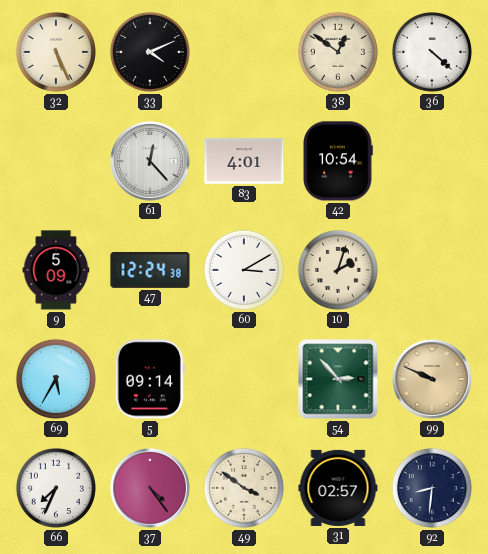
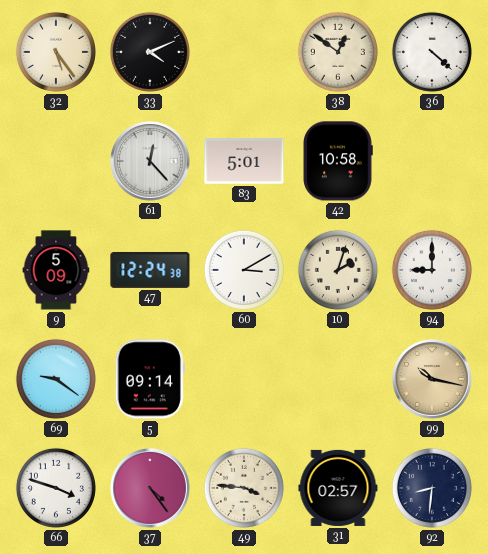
32: 5:26 -> 5:24
83: 4:01 -> 5:01
42: 10:54 -> 10:58
94: none -> 9:00
69: 5:35 -> 9:21
54: 2:53 -> none
99: 9:49 -> 10:17
66: 7:34 -> 3:48
49: 3:51 -> 3:46
